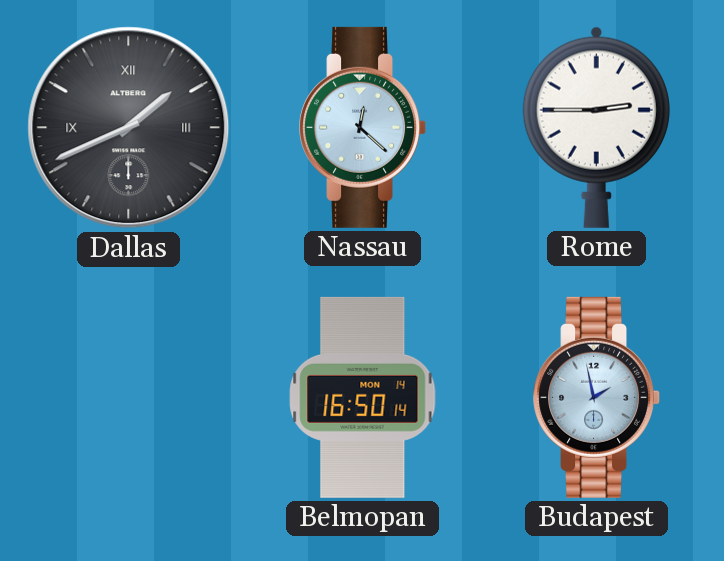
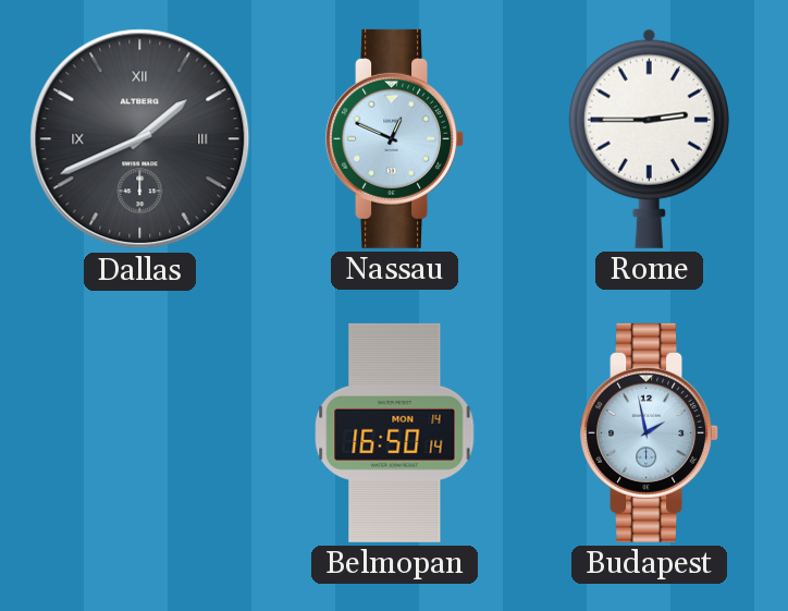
Nassau: 12:22 -> 12:49
